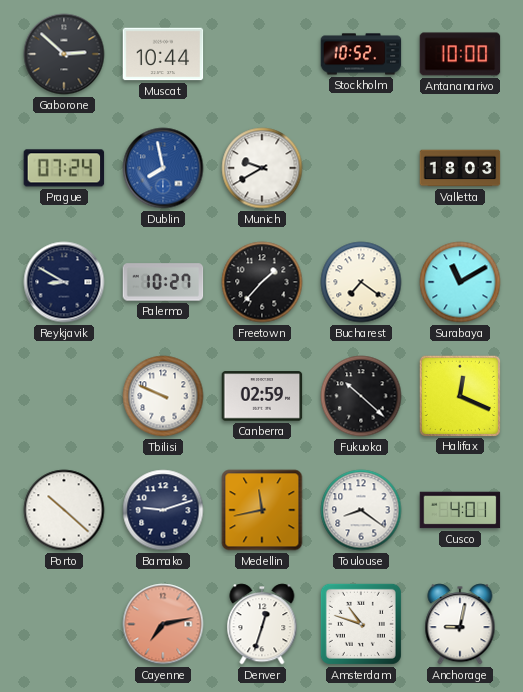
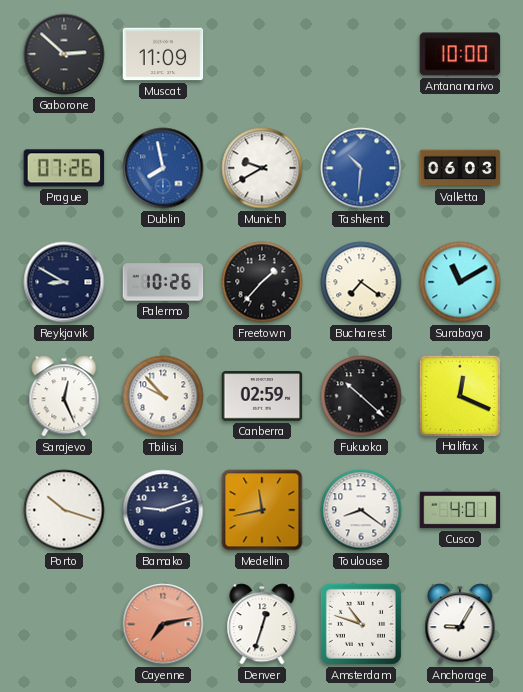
Muscat: 10:44 -> 11:09
Stockholm: 10:52 -> none
Prague: 07:24 -> 07:26
Tashkent: none -> 10:31
Valletta: 18:03 -> 06:03
Palermo: 10:27 -> 10:26
Sarajevo: none -> 12:26
Tbilisi: 9:49 -> 9:53
Porto: 10:22 -> 10:18
Anchorage: 9:02 -> 9:05
